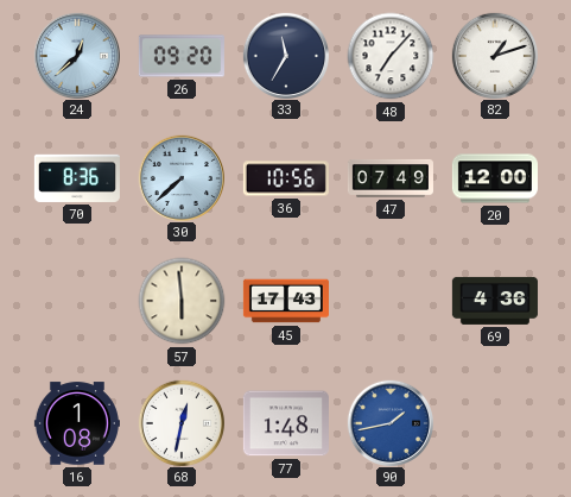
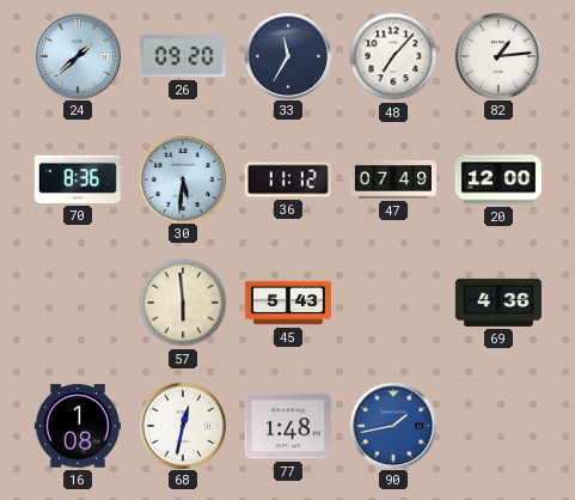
24: 12:38 -> 1:38
82: 1:12 -> 1:14
30: 7:38 -> 5:31
36: 10:56 -> 11:12
45: 17:43 -> 5:43
